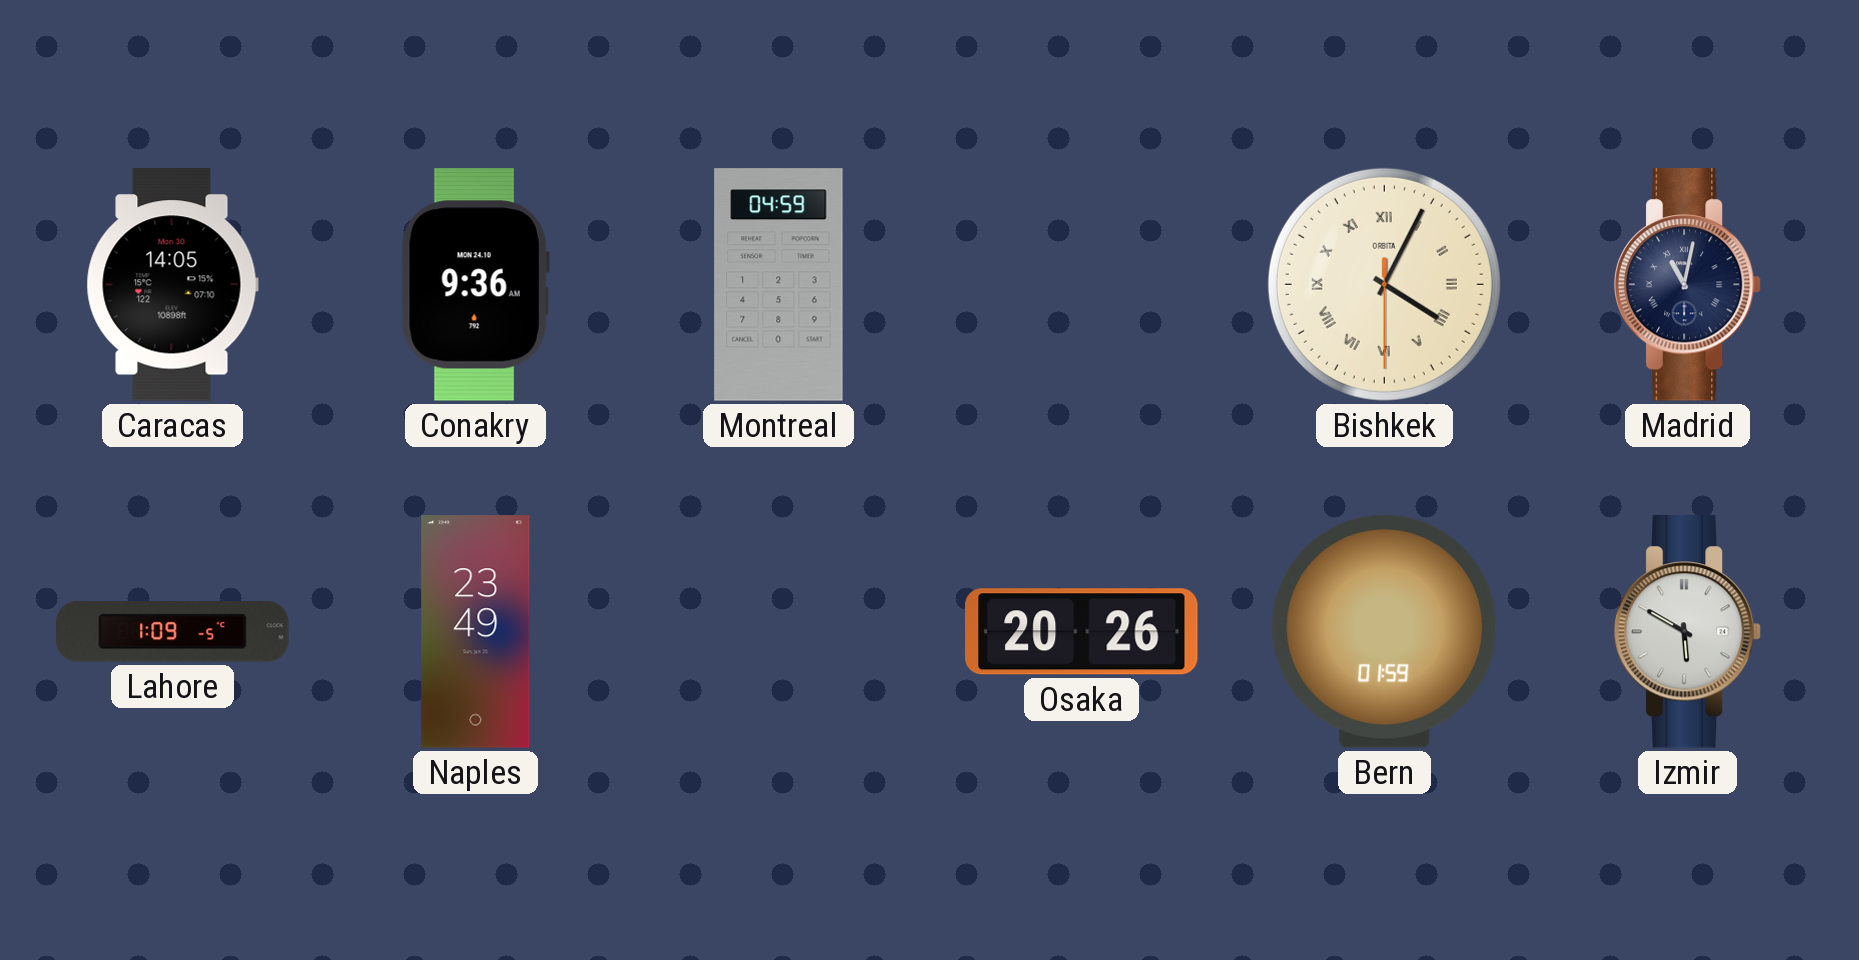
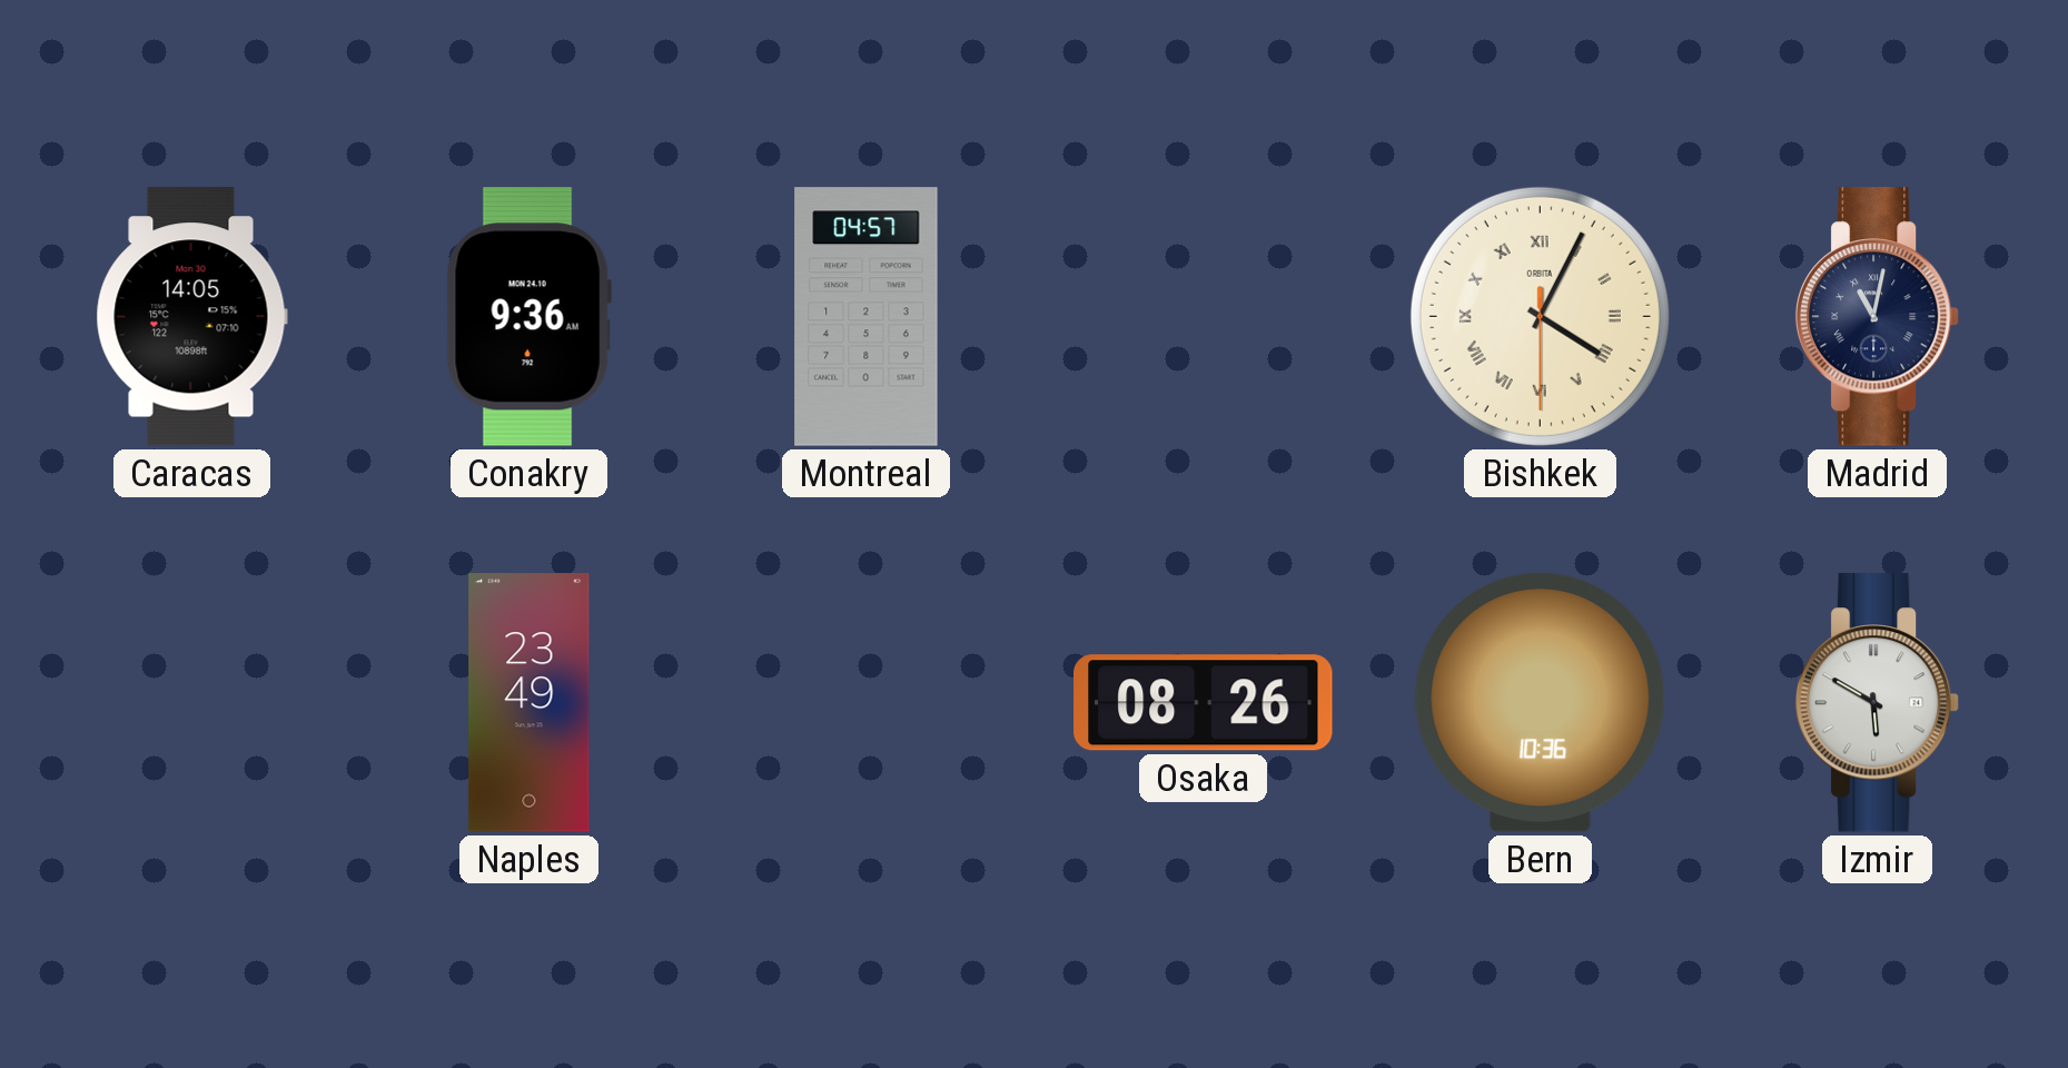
Montreal: 04:59 -> 04:57
Lahore: 1:09 -> none
Osaka: 20:26 -> 08:26
Bern: 01:59 -> 10:36
